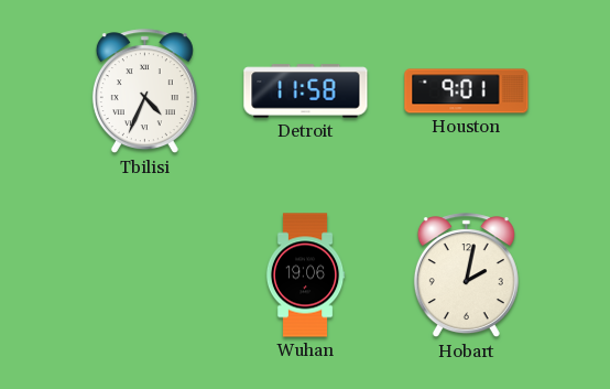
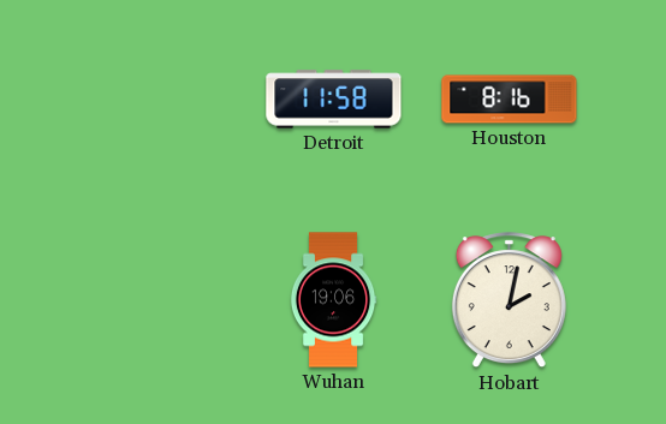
Tbilisi: 4:34 -> none
Houston: 9:01 -> 8:16
